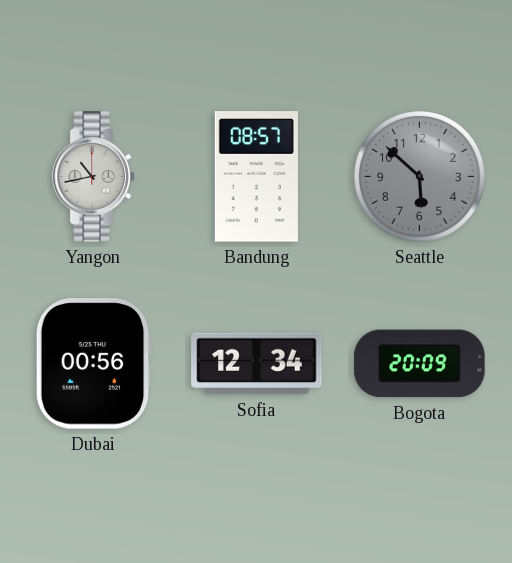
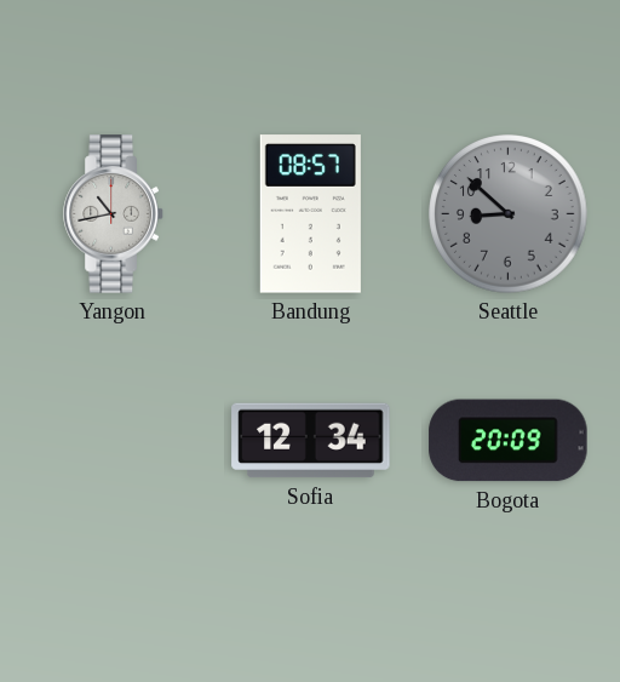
Seattle: 5:52 -> 8:52
Dubai: 00:56 -> none
